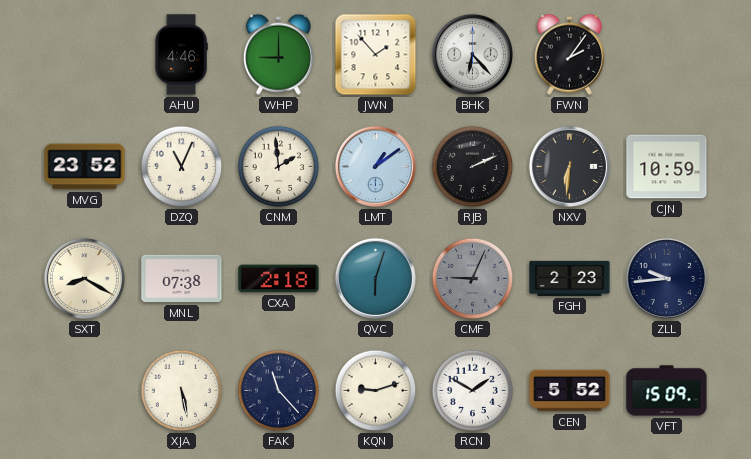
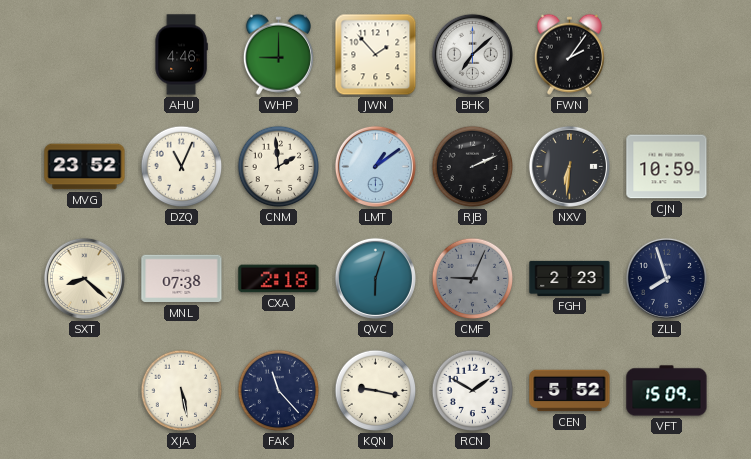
BHK: 6:23 -> 7:08
SXT: 8:20 -> 8:22
ZLL: 9:44 -> 7:57
KQN: 9:12 -> 9:17
